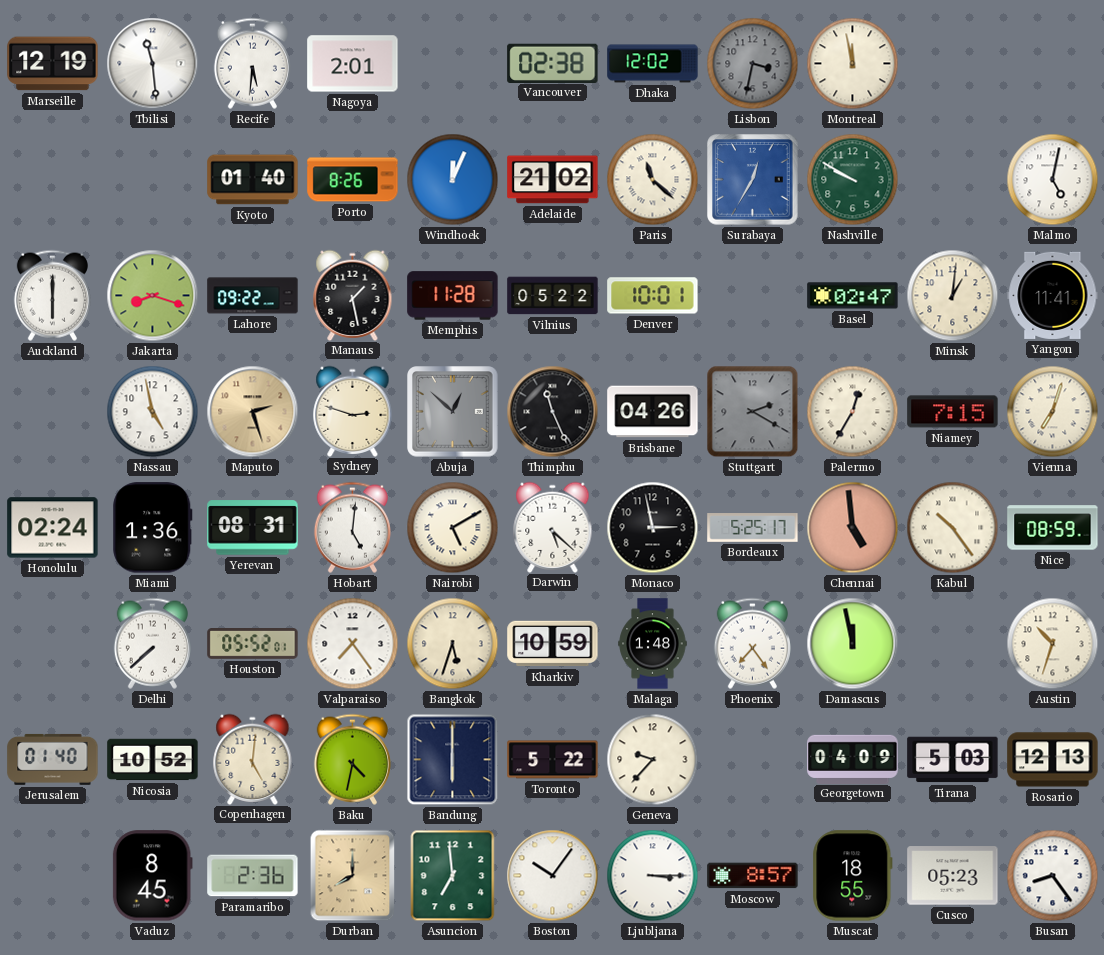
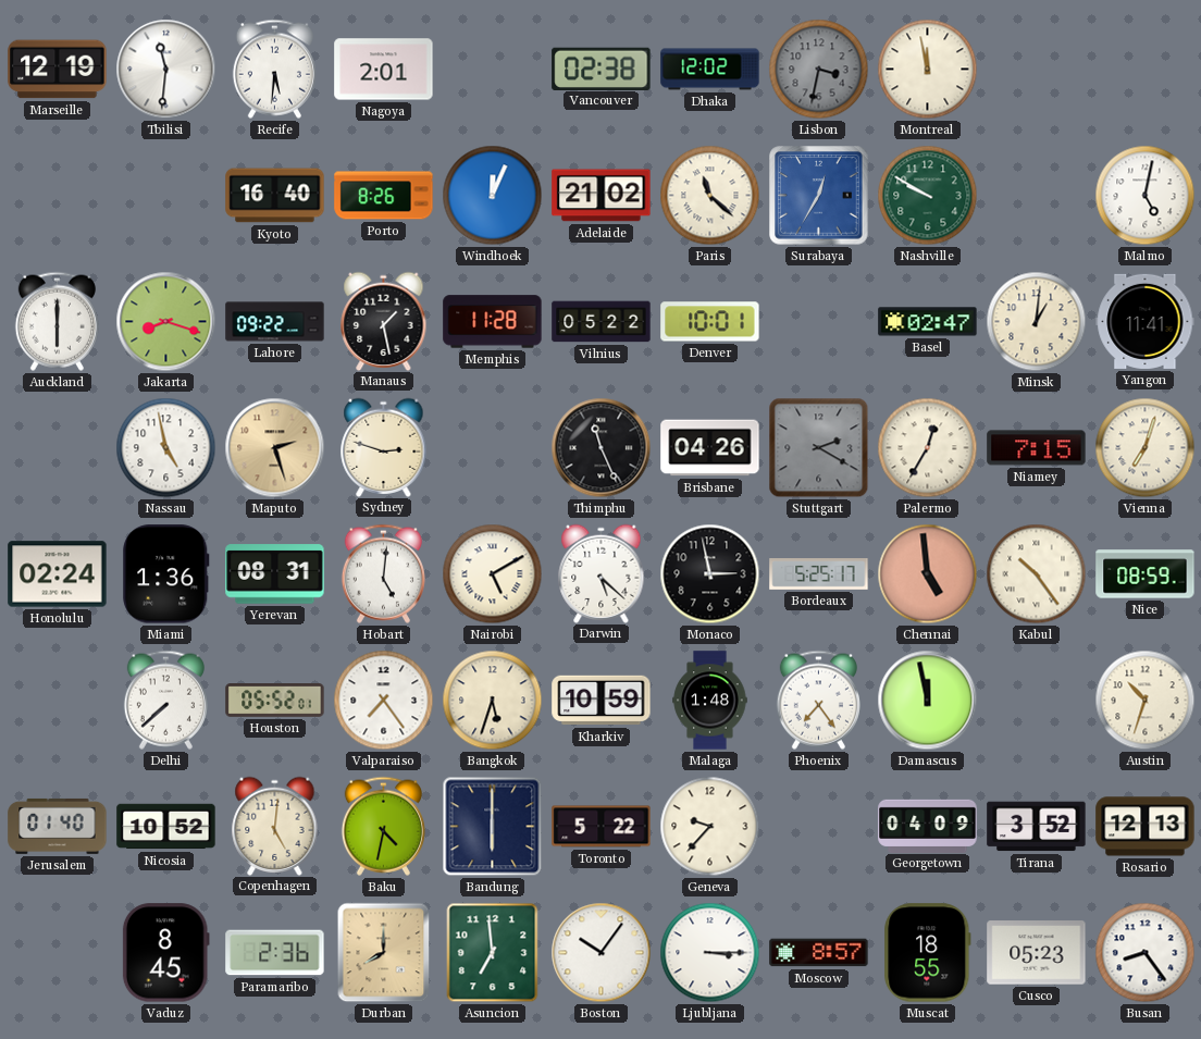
Tbilisi: 11:29 -> 11:31
Kyoto: 01:40 -> 16:40
Abuja: 12:52 -> none
Tirana: 5:03 -> 3:52
